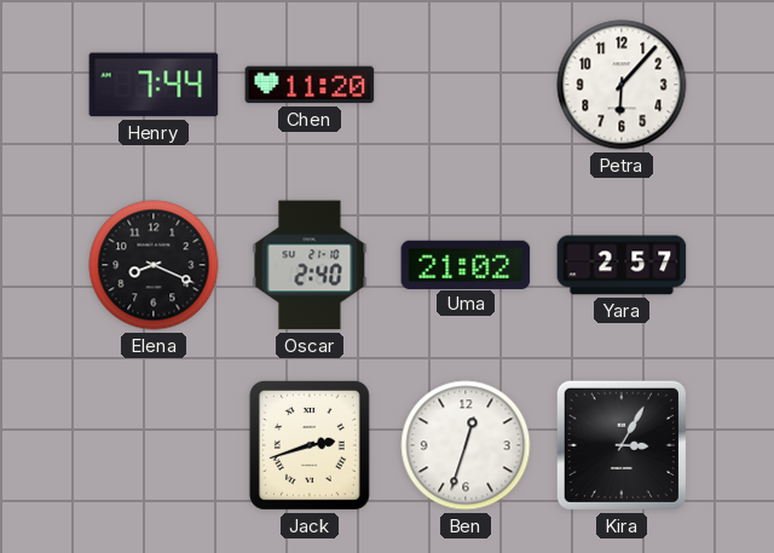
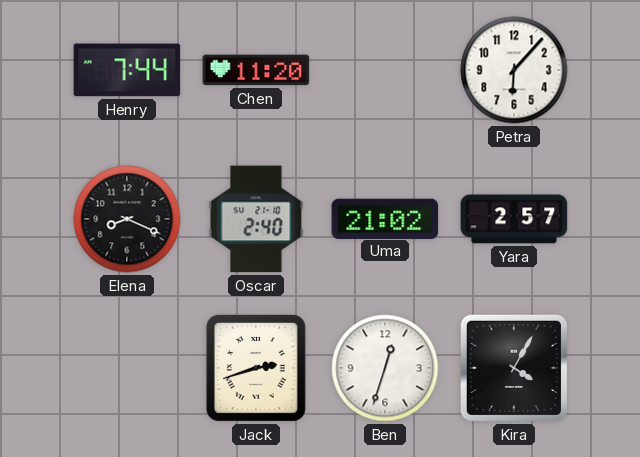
Kira: 3:05 -> 4:05
